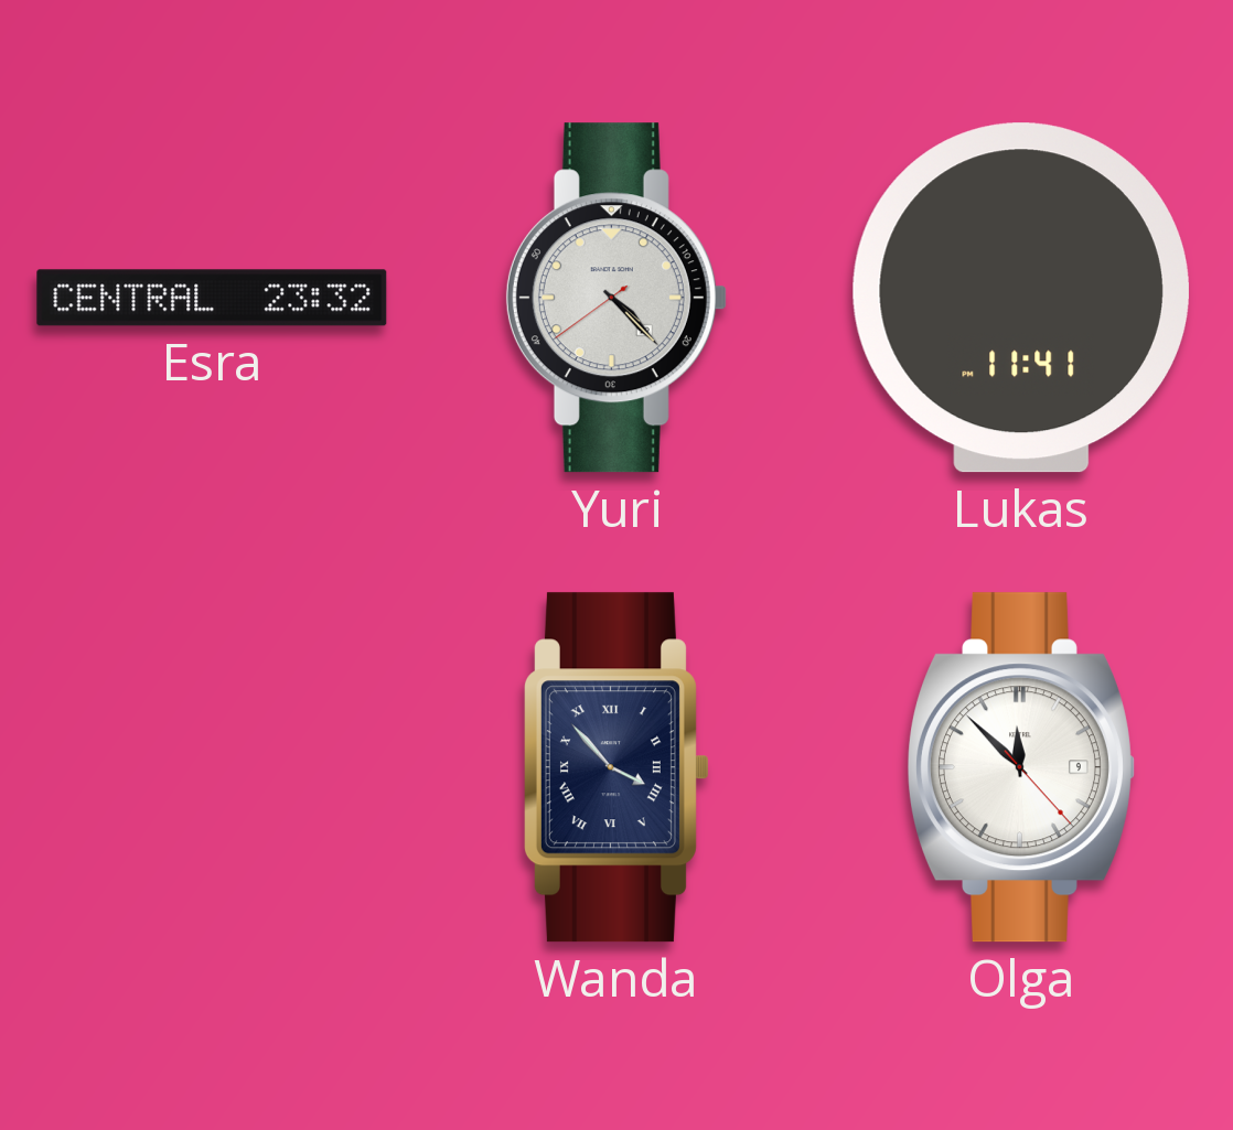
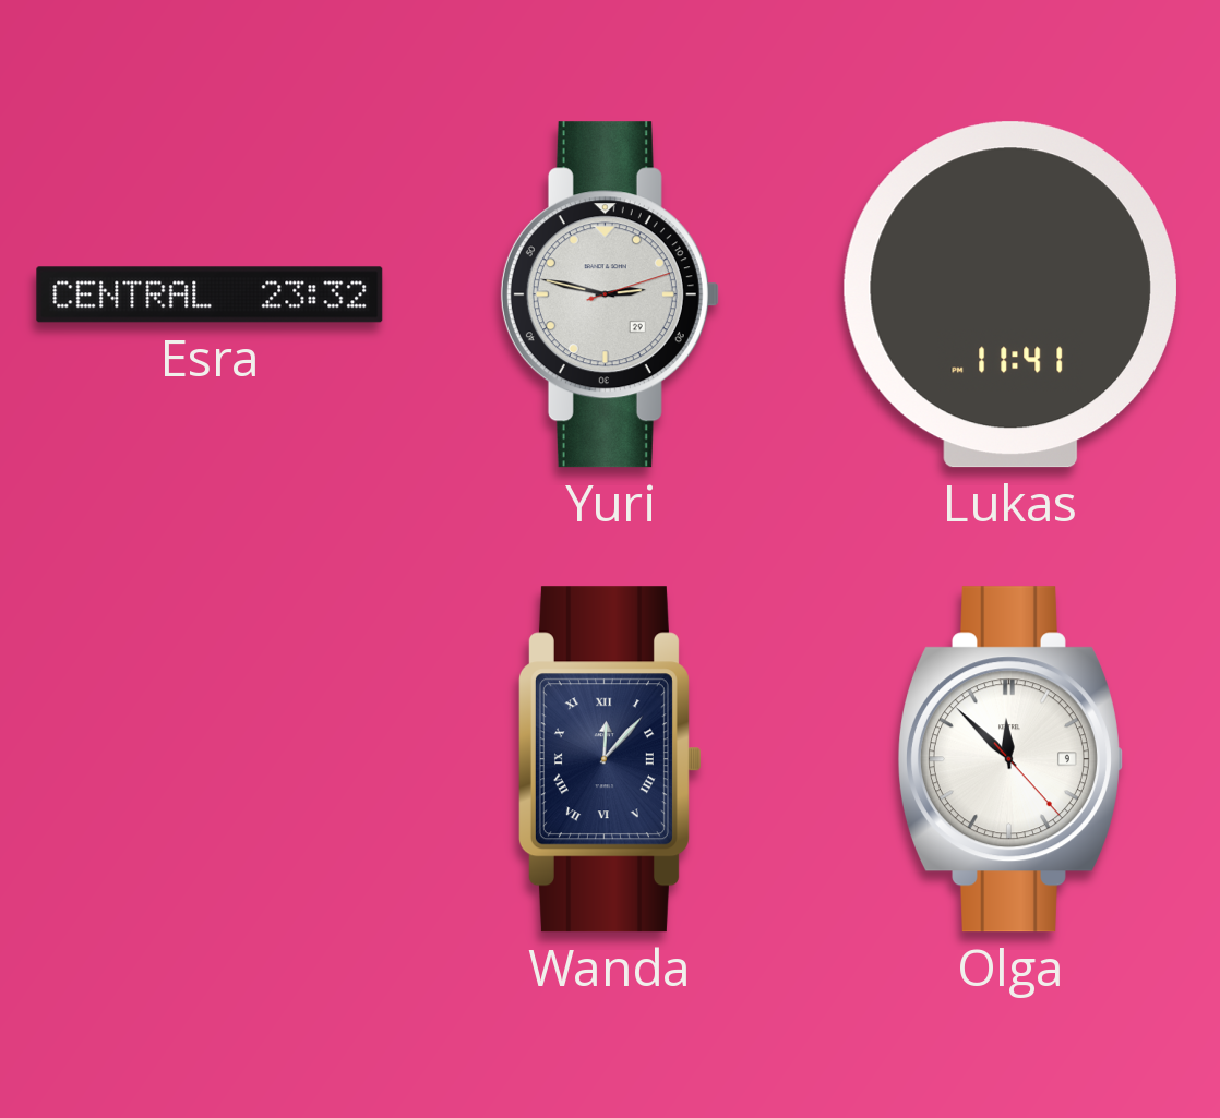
Yuri: 4:22 -> 2:47
Wanda: 3:53 -> 12:07
